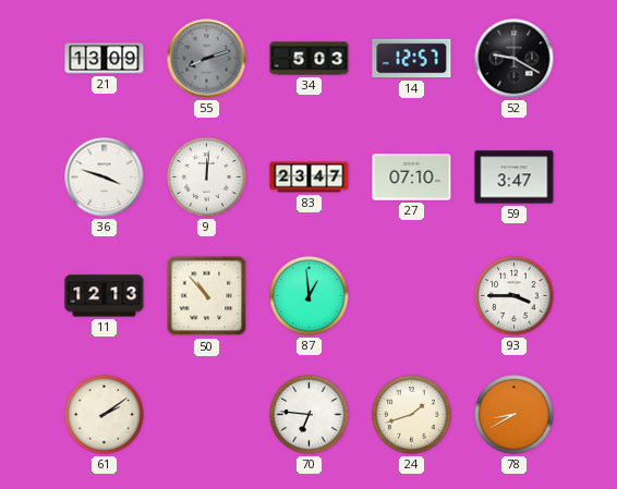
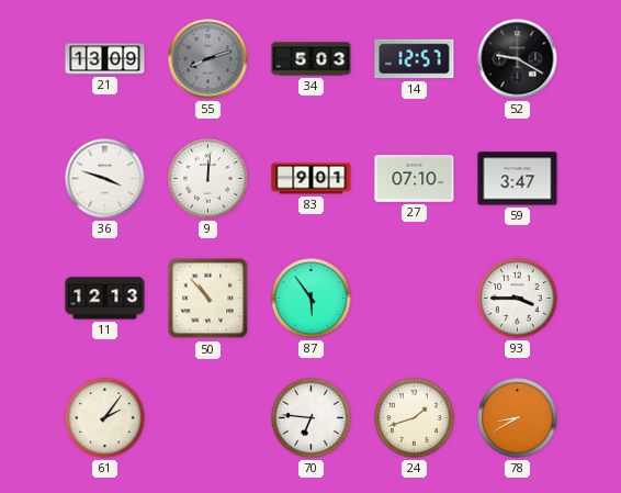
83: 23:47 -> 9:01
87: 12:59 -> 5:54
61: 2:09 -> 2:06
